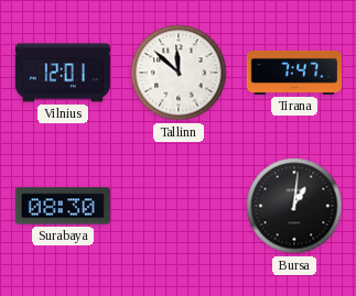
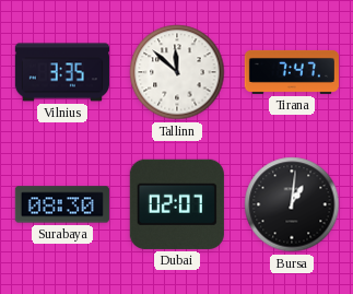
Vilnius: 12:01 -> 3:35
Dubai: none -> 02:07
